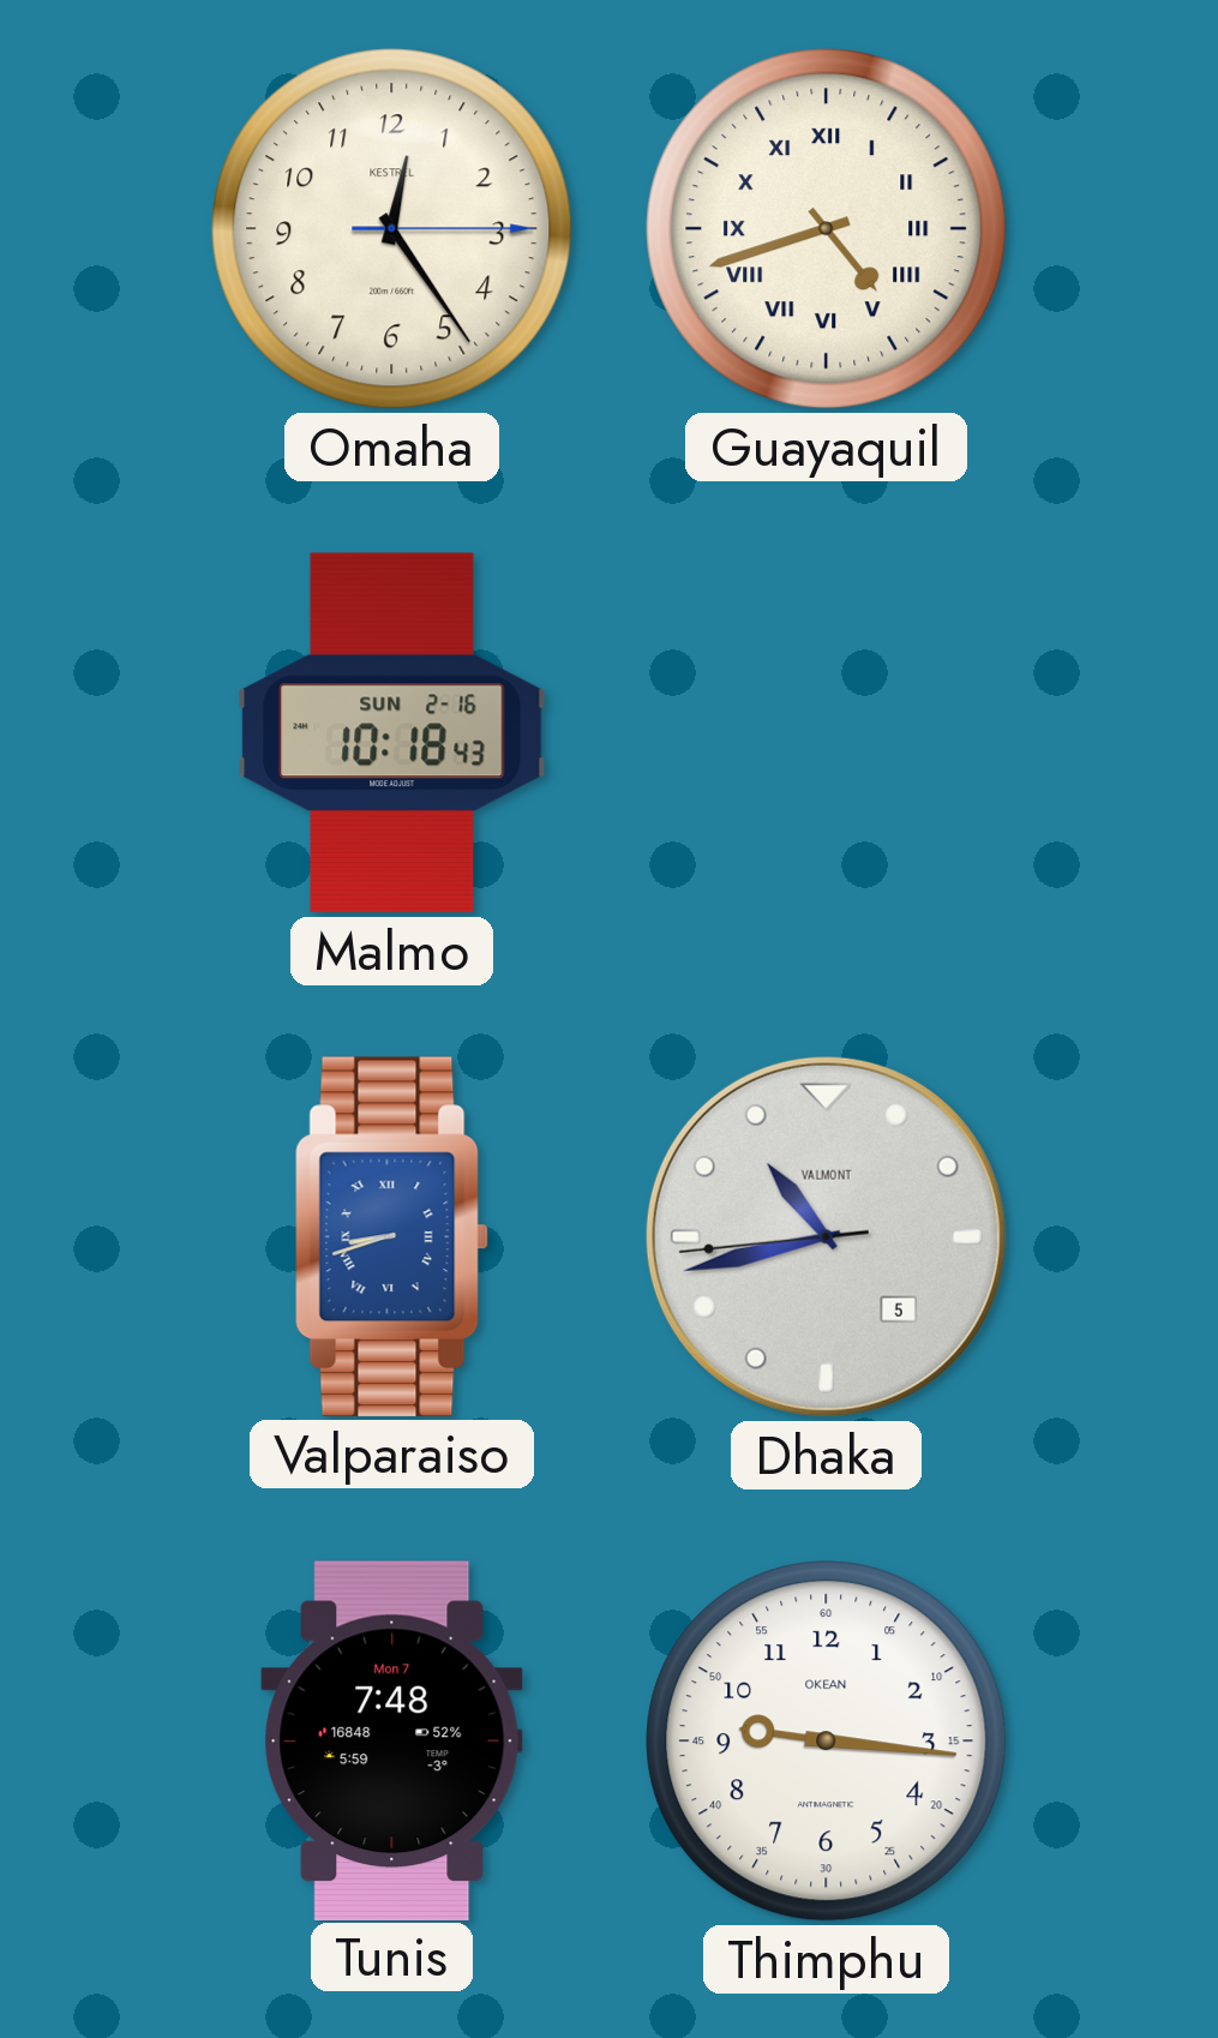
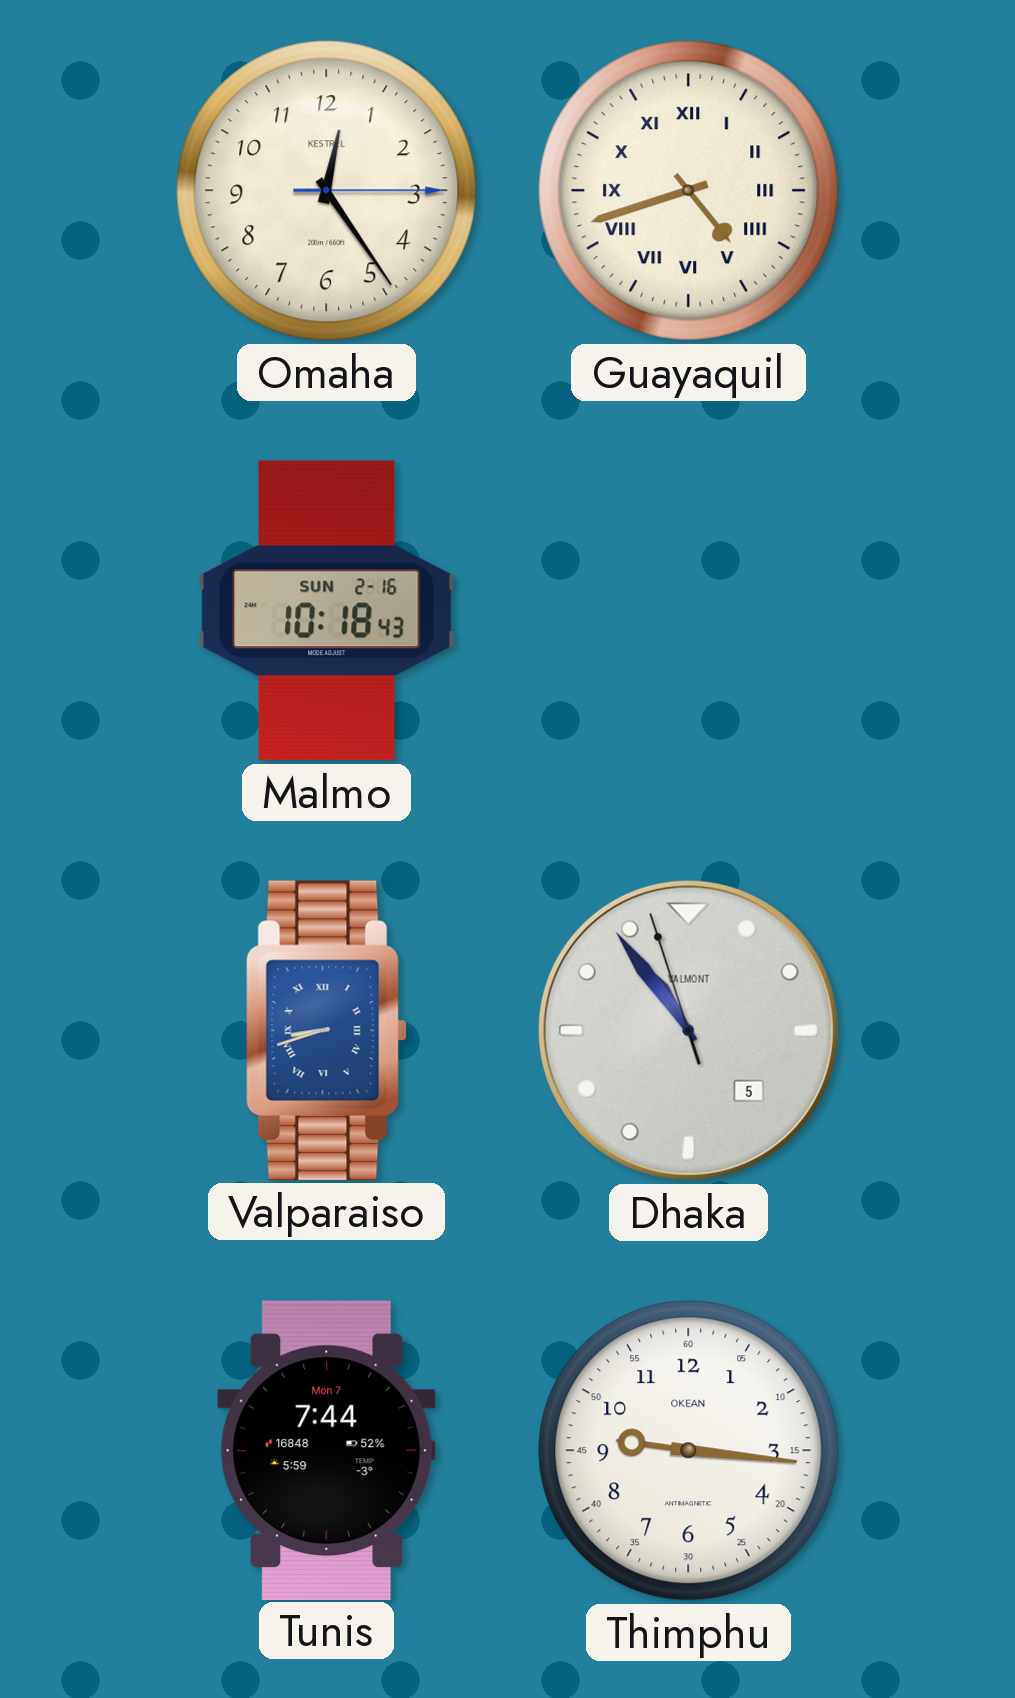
Dhaka: 10:42 -> 10:53
Tunis: 7:48 -> 7:44
